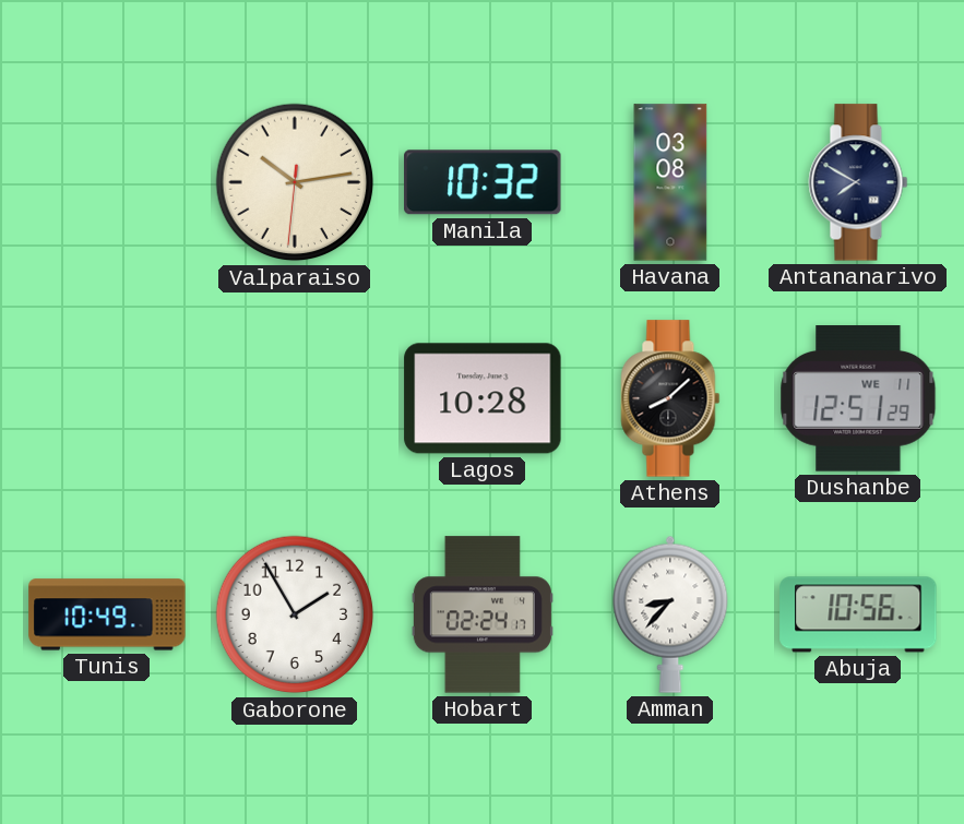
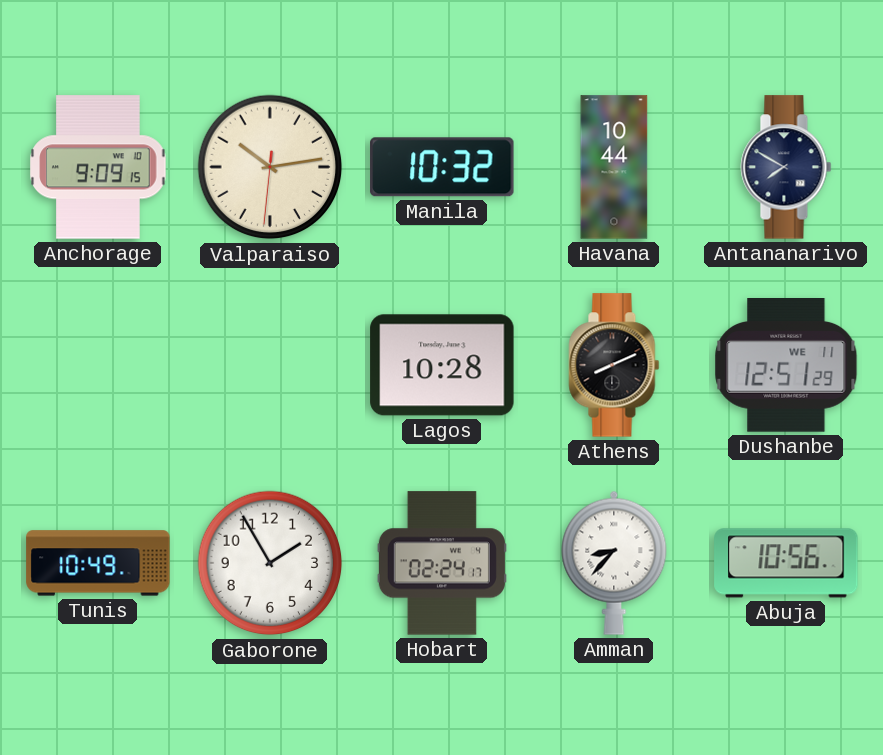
Anchorage: none -> 9:09
Havana: 03:08 -> 10:44
Athens: 8:08 -> 8:11
